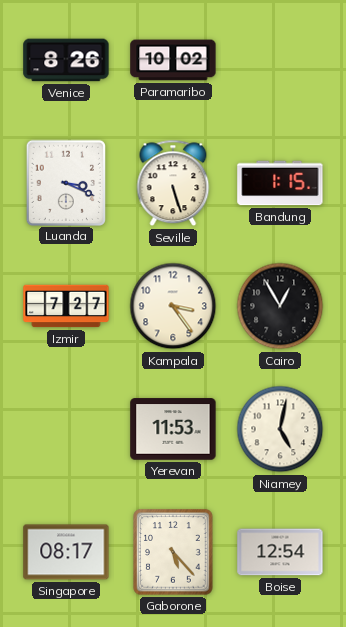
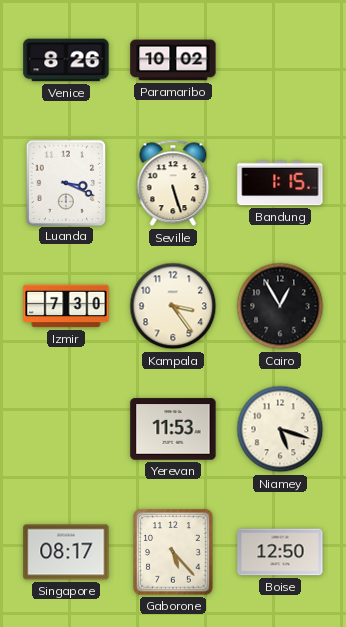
Izmir: 7:27 -> 7:30
Niamey: 5:02 -> 5:18
Boise: 12:54 -> 12:50
